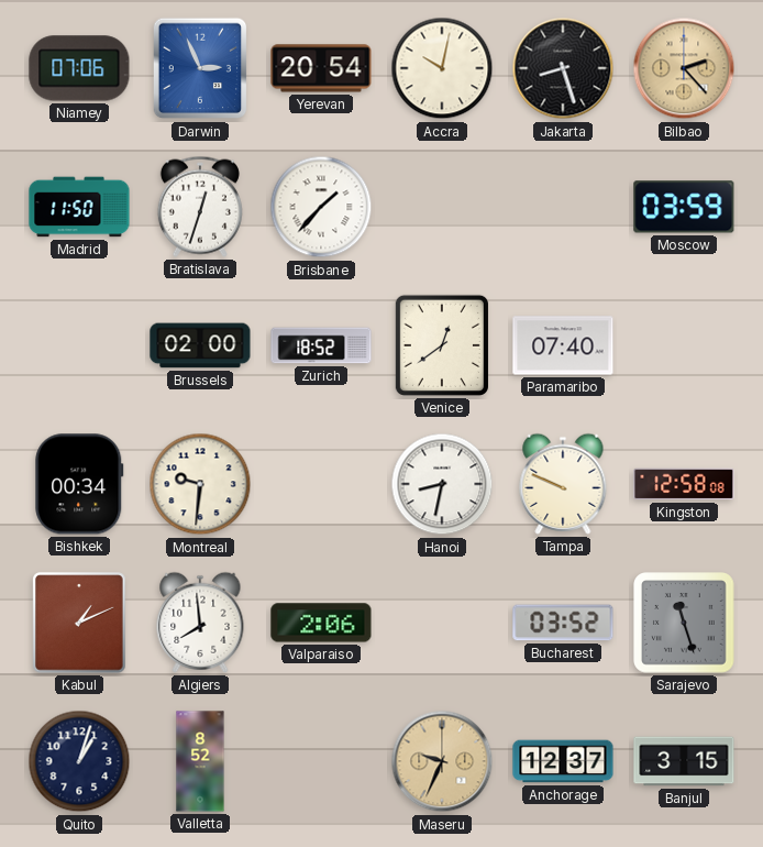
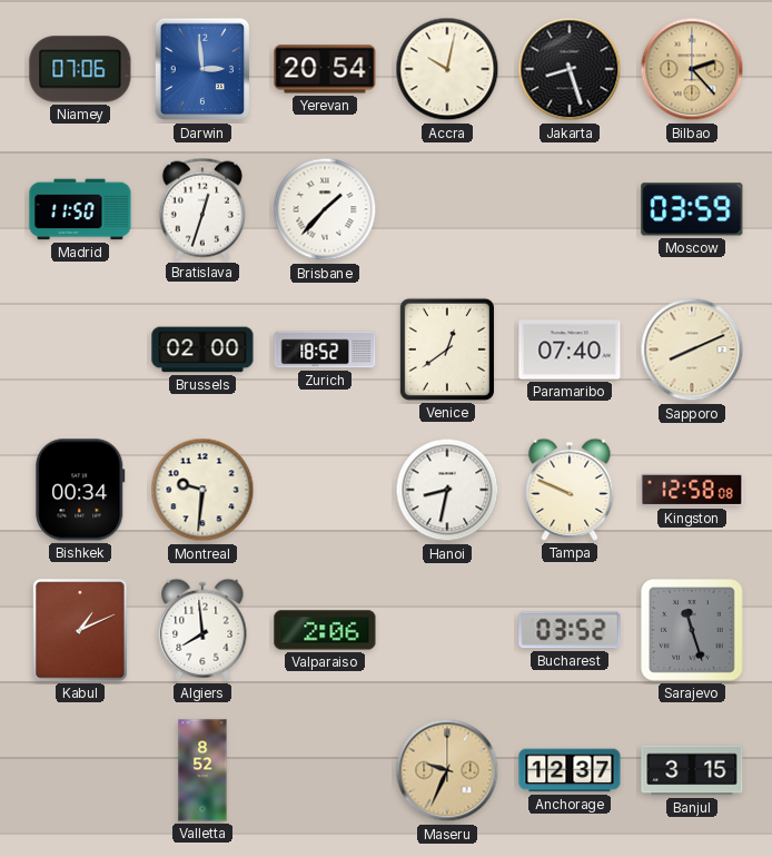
Darwin: 2:56 -> 2:59
Sapporo: none -> 8:11
Quito: 1:03 -> none
